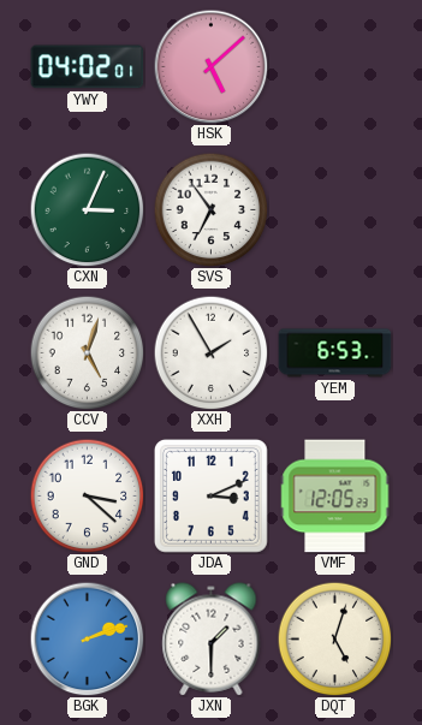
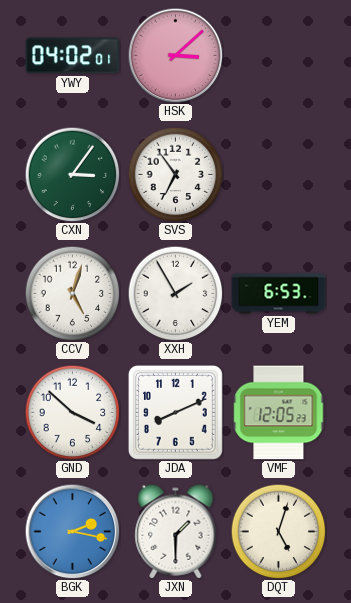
HSK: 5:08 -> 3:08
CXN: 3:04 -> 3:06
GND: 3:22 -> 3:52
JDA: 3:11 -> 8:11
BGK: 2:12 -> 2:17
